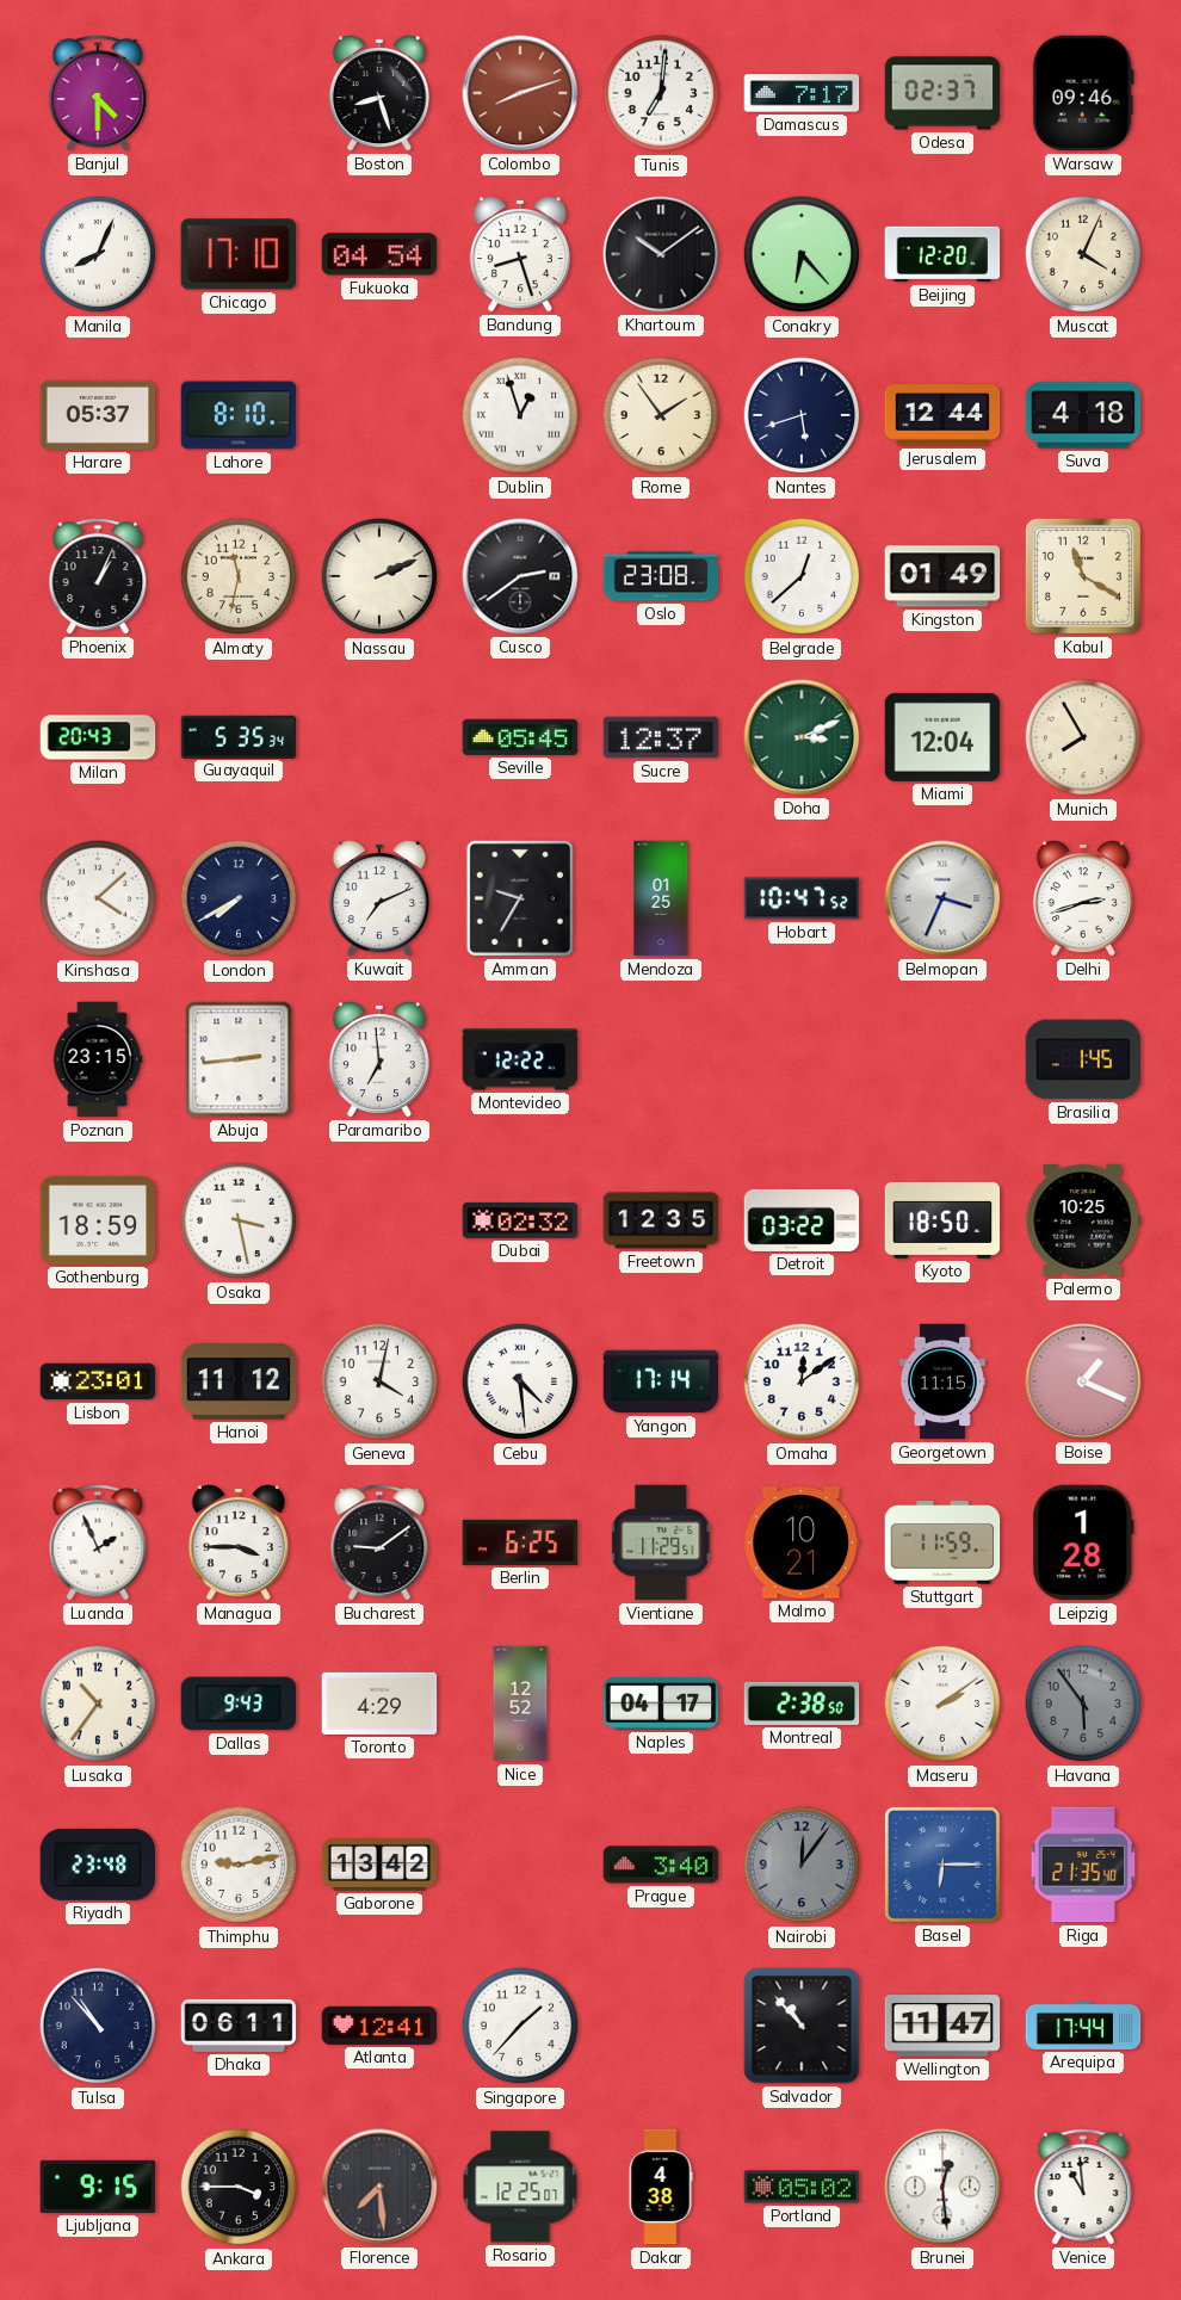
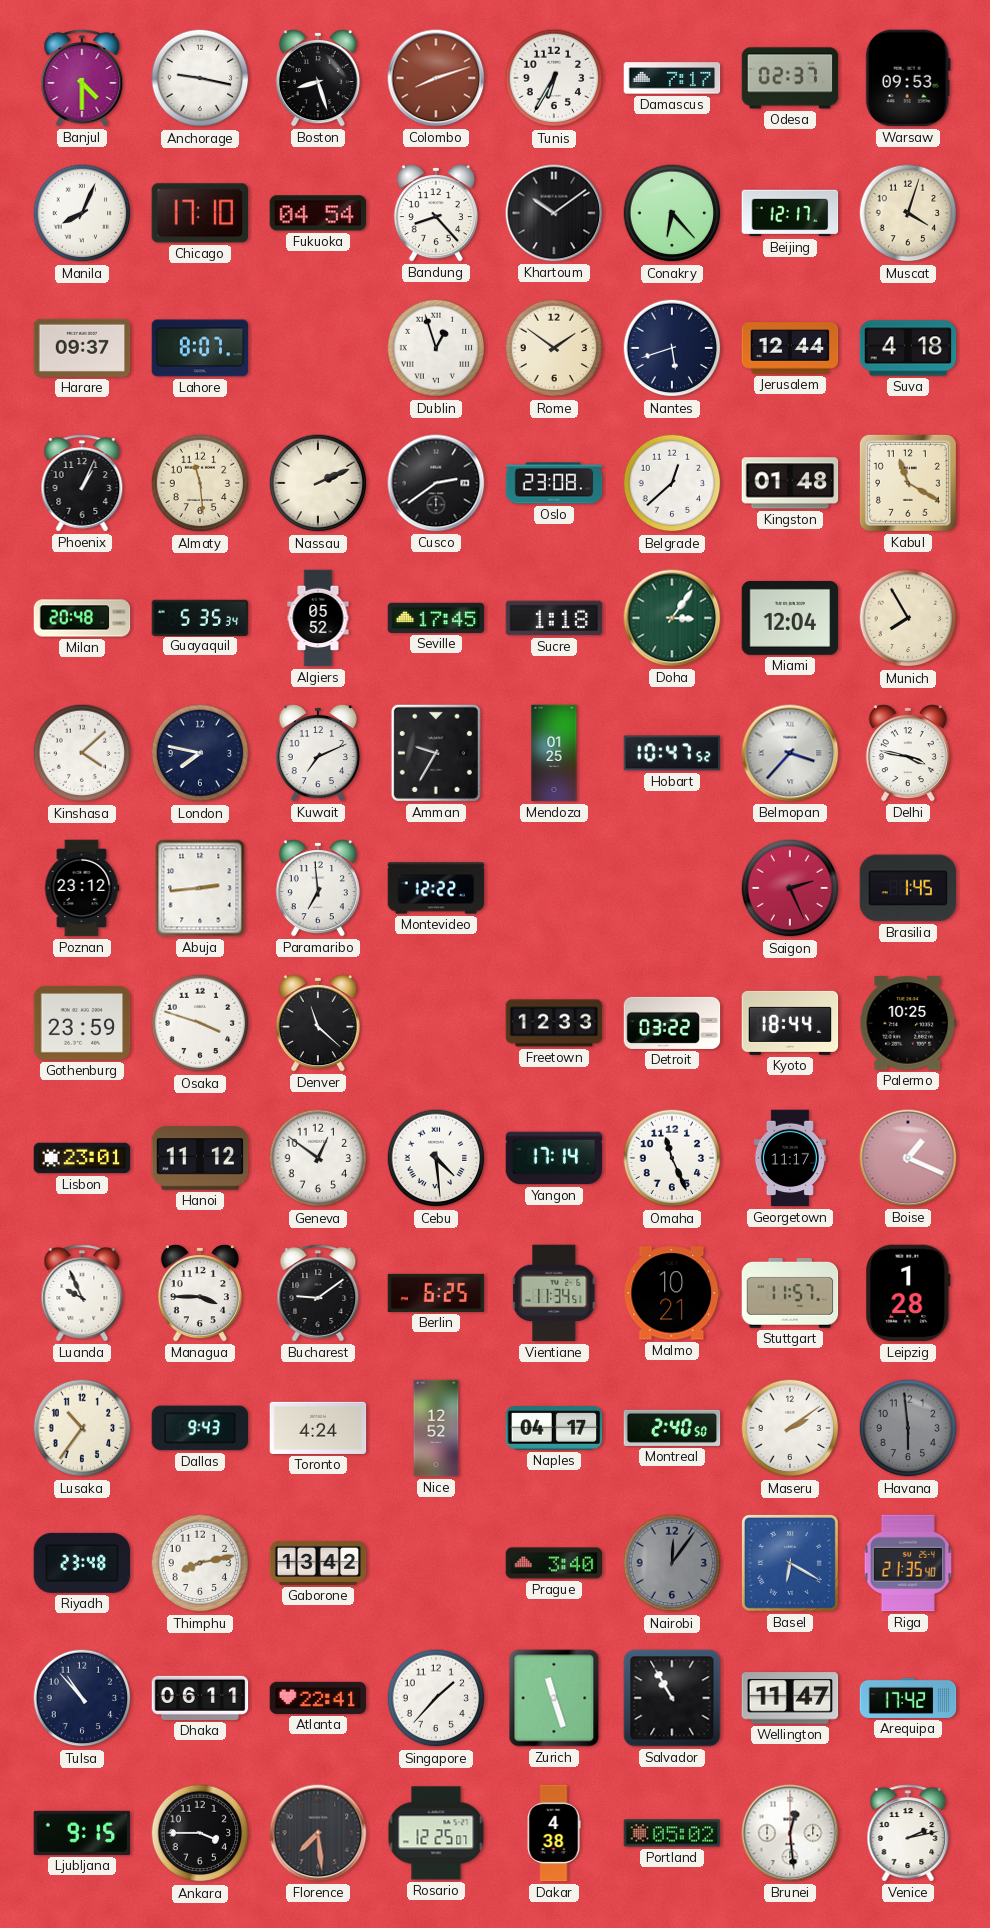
Anchorage: none -> 9:17
Tunis: 7:01 -> 6:35
Warsaw: 09:46 -> 09:53
Bandung: 8:27 -> 8:23
Beijing: 12:20 -> 12:17
Muscat: 4:04 -> 4:03
Harare: 05:37 -> 09:37
Lahore: 8:10 -> 8:07
Rome: 1:54 -> 1:51
Almaty: 11:32 -> 11:29
Kingston: 01:49 -> 01:48
Milan: 20:43 -> 20:48
Algiers: none -> 05:52
Seville: 05:45 -> 17:45
Sucre: 12:37 -> 1:18
Doha: 3:11 -> 3:06
London: 7:40 -> 7:47
Belmopan: 3:34 -> 3:37
Delhi: 2:42 -> 3:47
Poznan: 23:15 -> 23:12
Saigon: none -> 2:26
Gothenburg: 18:59 -> 23:59
Osaka: 3:28 -> 3:48
Denver: none -> 11:22
Dubai: 02:32 -> none
Freetown: 12:35 -> 12:33
Kyoto: 18:50 -> 18:44
Geneva: 4:02 -> 12:51
Omaha: 12:09 -> 11:26
Georgetown: 11:15 -> 11:17
Luanda: 1:56 -> 9:56
Vientiane: 11:29 -> 11:34
Stuttgart: 11:59 -> 11:57
Toronto: 4:29 -> 4:24
Montreal: 2:38 -> 2:40
Havana: 5:54 -> 5:59
Thimphu: 9:13 -> 8:13
Basel: 6:15 -> 6:20
Atlanta: 12:41 -> 22:41
Zurich: none -> 11:27
Salvador: 10:53 -> 10:55
Arequipa: 17:44 -> 17:42
Venice: 10:59 -> 2:13
